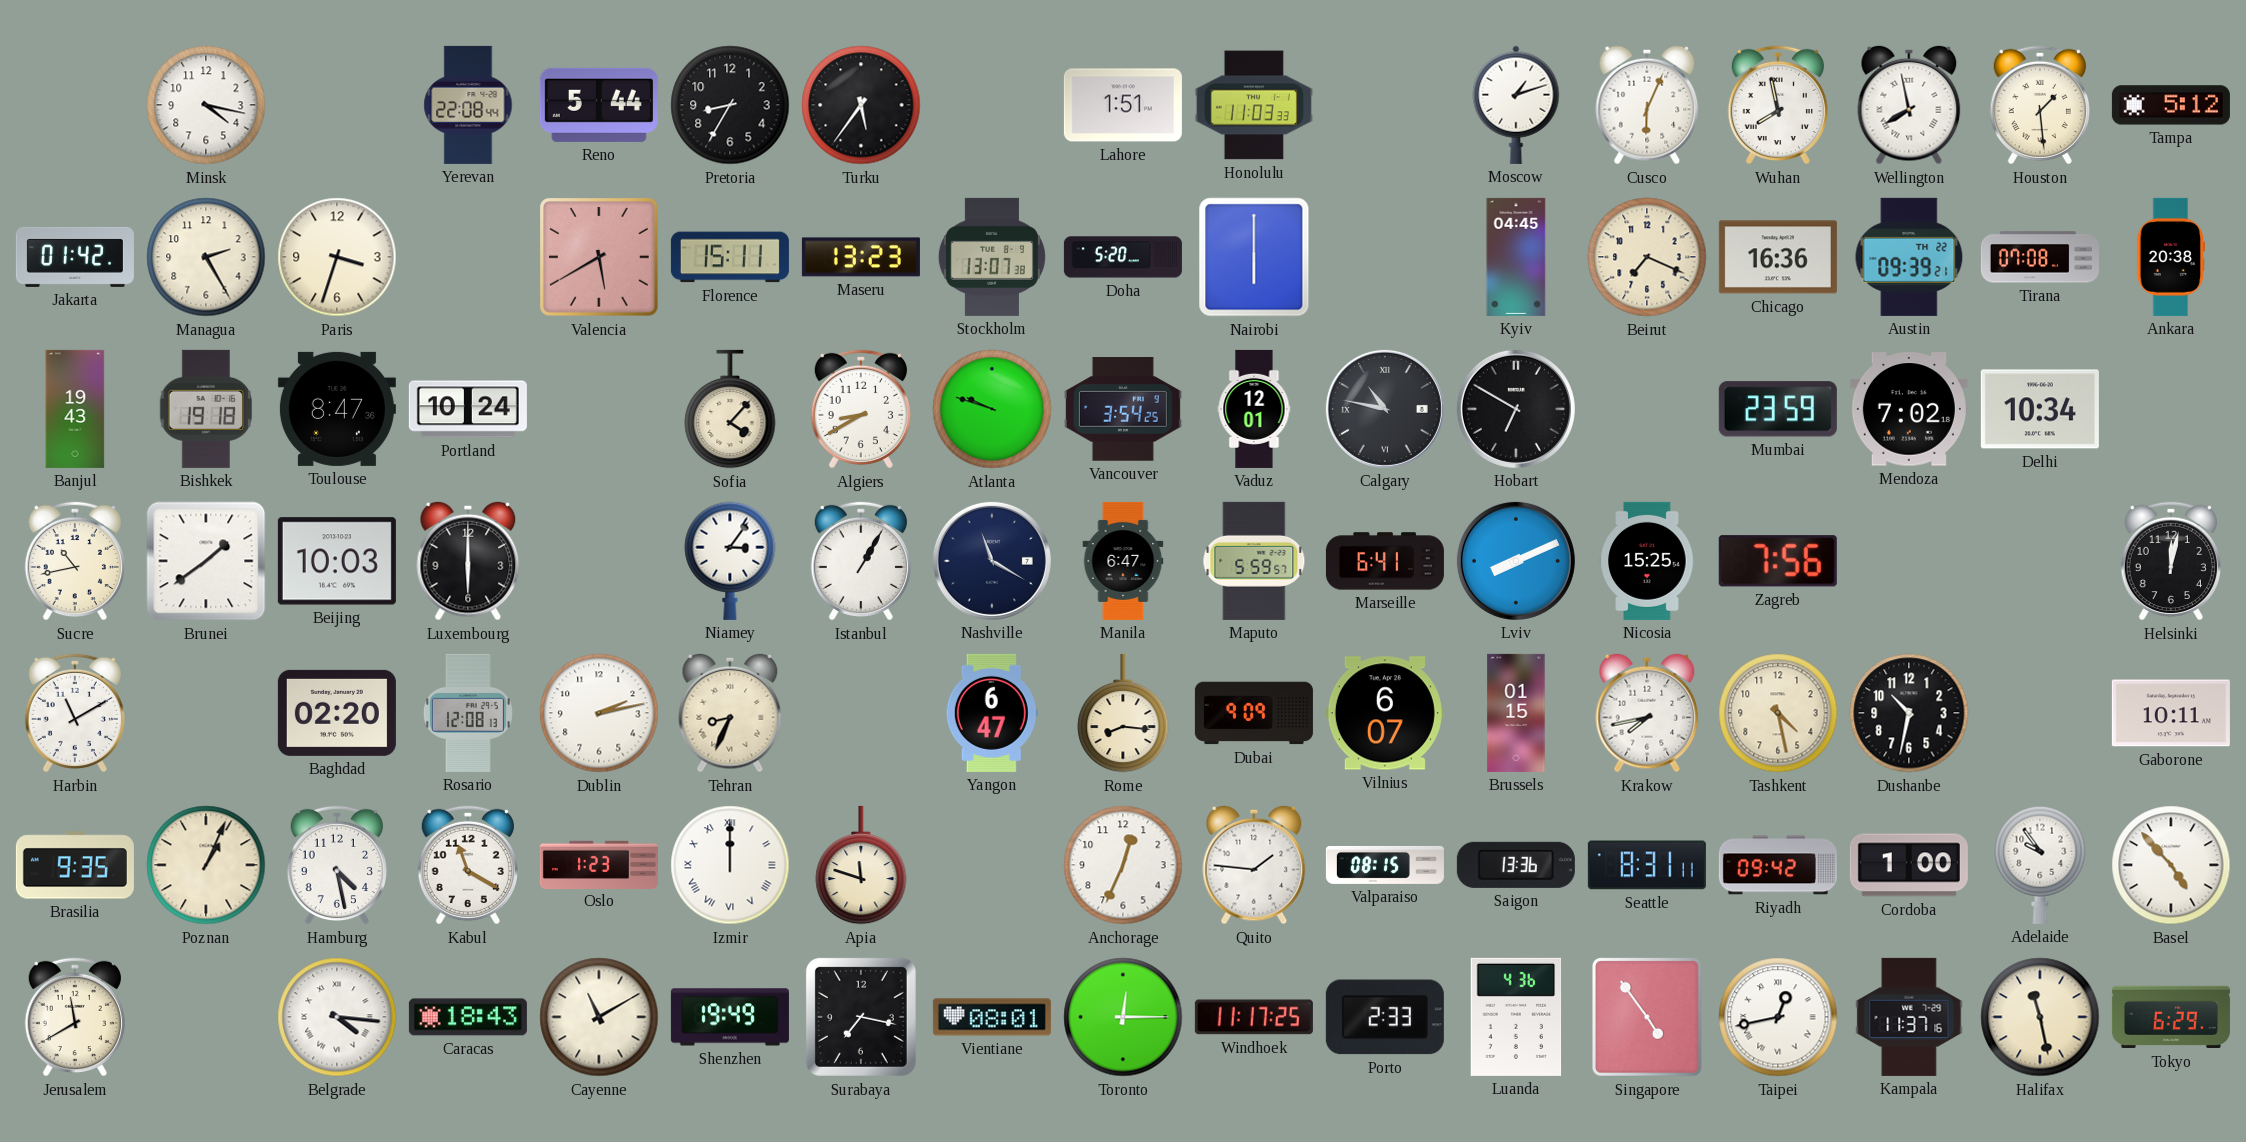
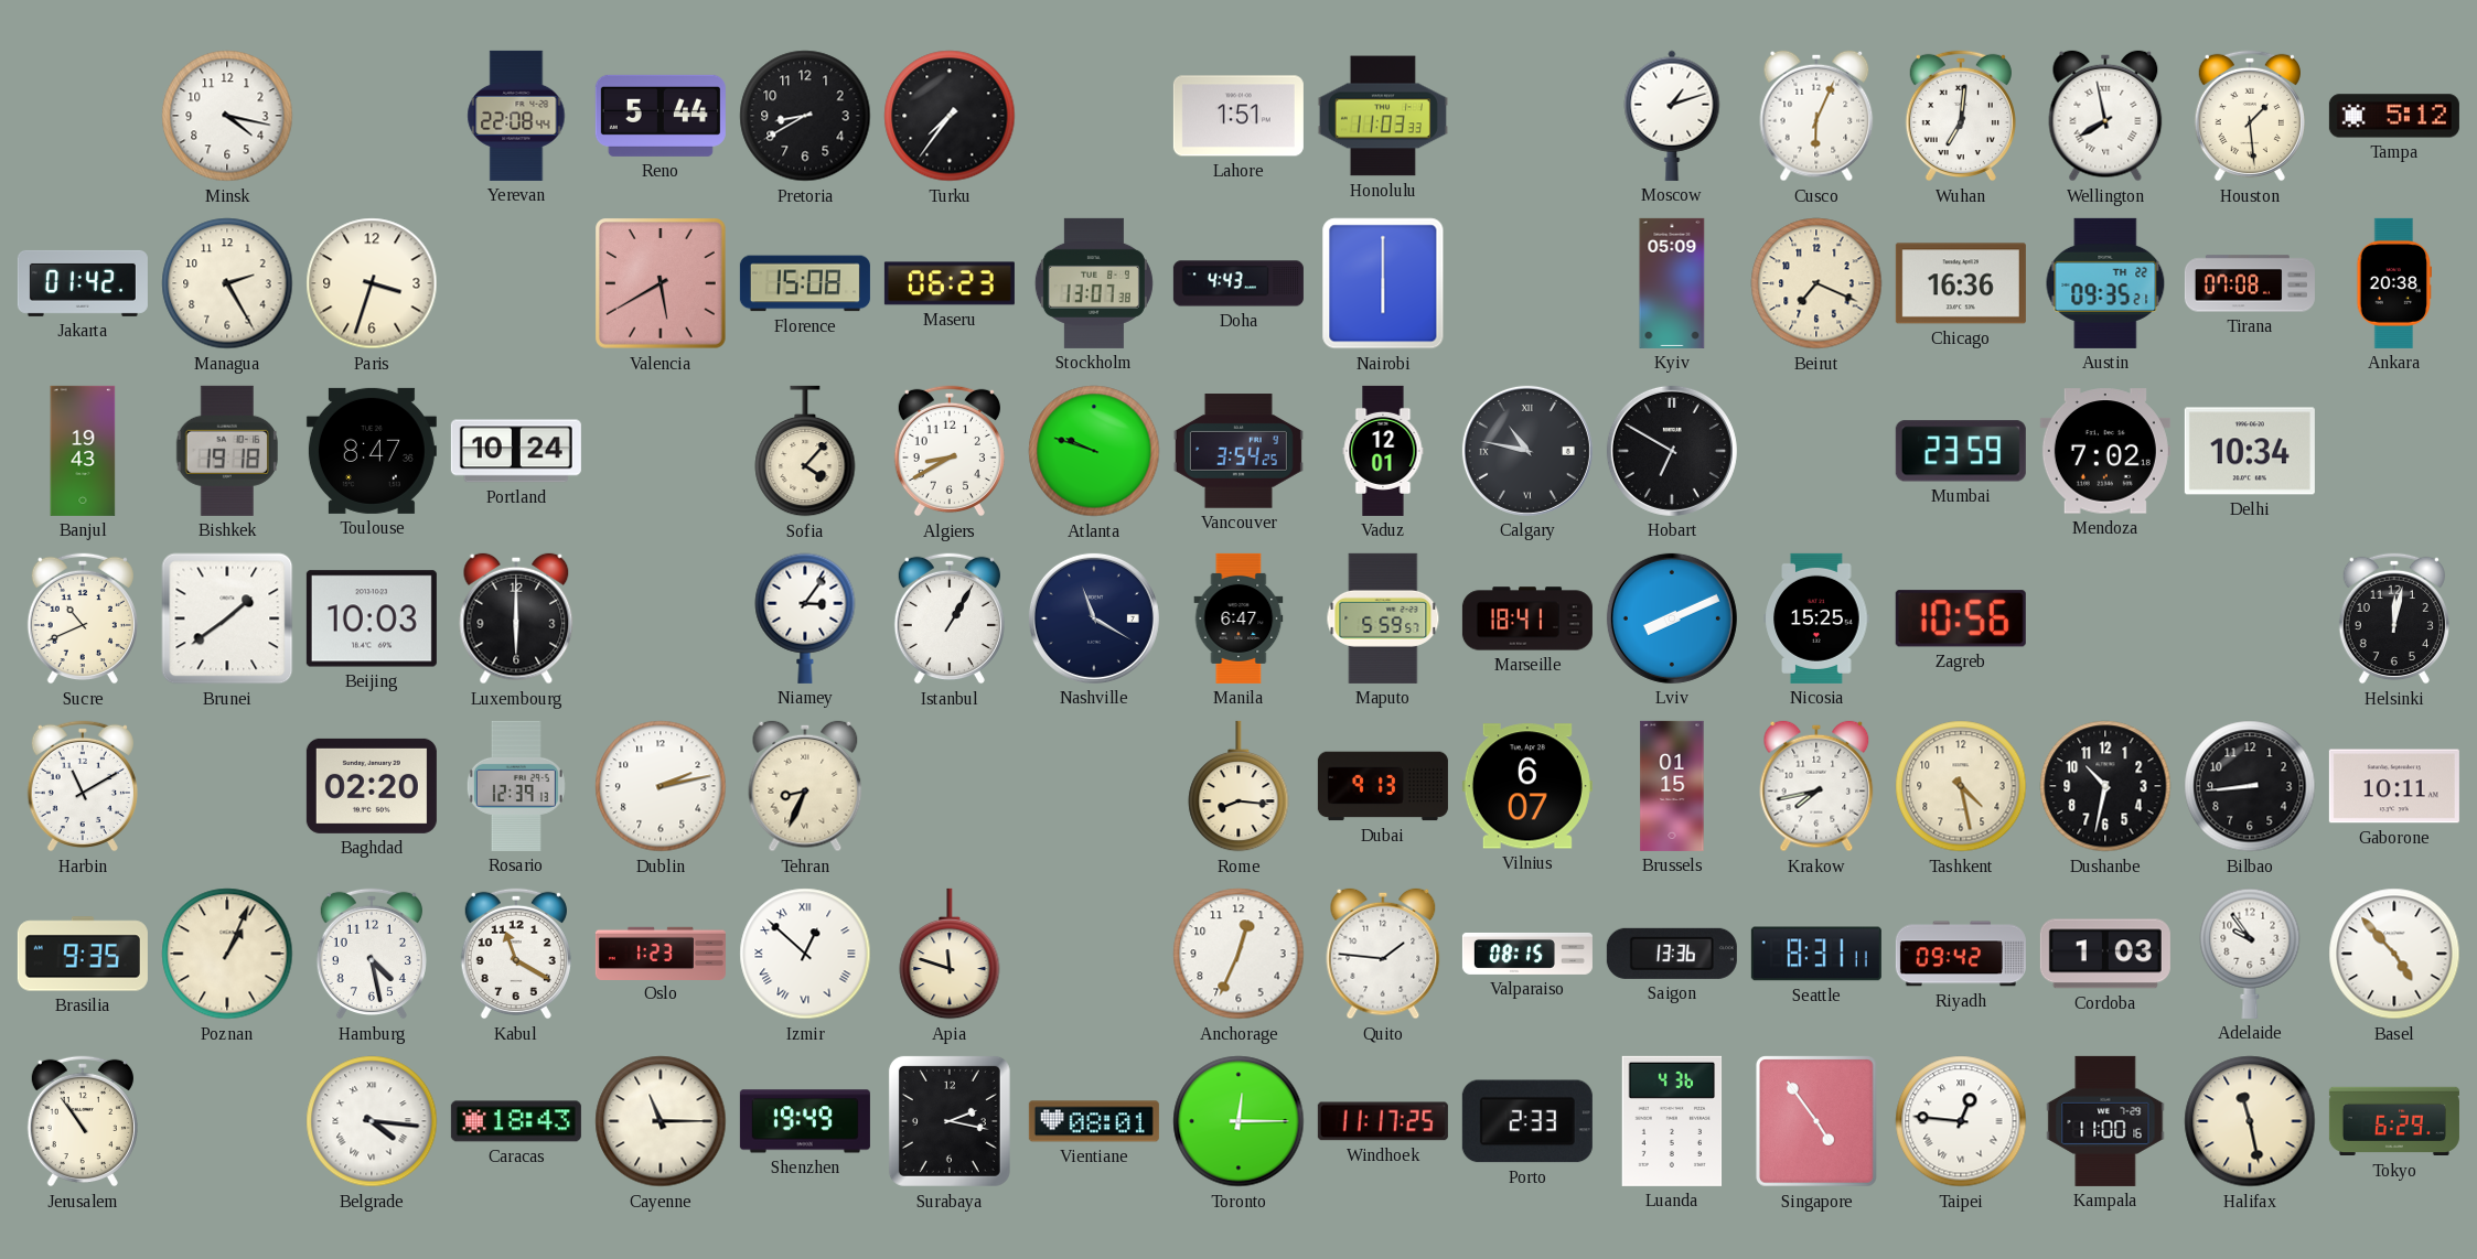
Pretoria: 8:35 -> 8:40
Turku: 5:36 -> 7:36
Wuhan: 7:58 -> 7:01
Florence: 15:11 -> 15:08
Maseru: 13:23 -> 06:23
Doha: 5:20 -> 4:43
Kyiv: 04:45 -> 05:09
Austin: 09:39 -> 09:35
Sucre: 10:43 -> 10:41
Marseille: 6:41 -> 18:41
Zagreb: 7:56 -> 10:56
Rosario: 12:08 -> 12:39
Yangon: 6:47 -> none
Dubai: 9:09 -> 9:13
Bilbao: none -> 8:44
Izmir: 12:00 -> 12:52
Cordoba: 1:00 -> 1:03
Jerusalem: 11:40 -> 10:54
Cayenne: 11:10 -> 11:15
Surabaya: 7:17 -> 2:17
Taipei: 12:43 -> 12:46
Kampala: 11:37 -> 11:00
